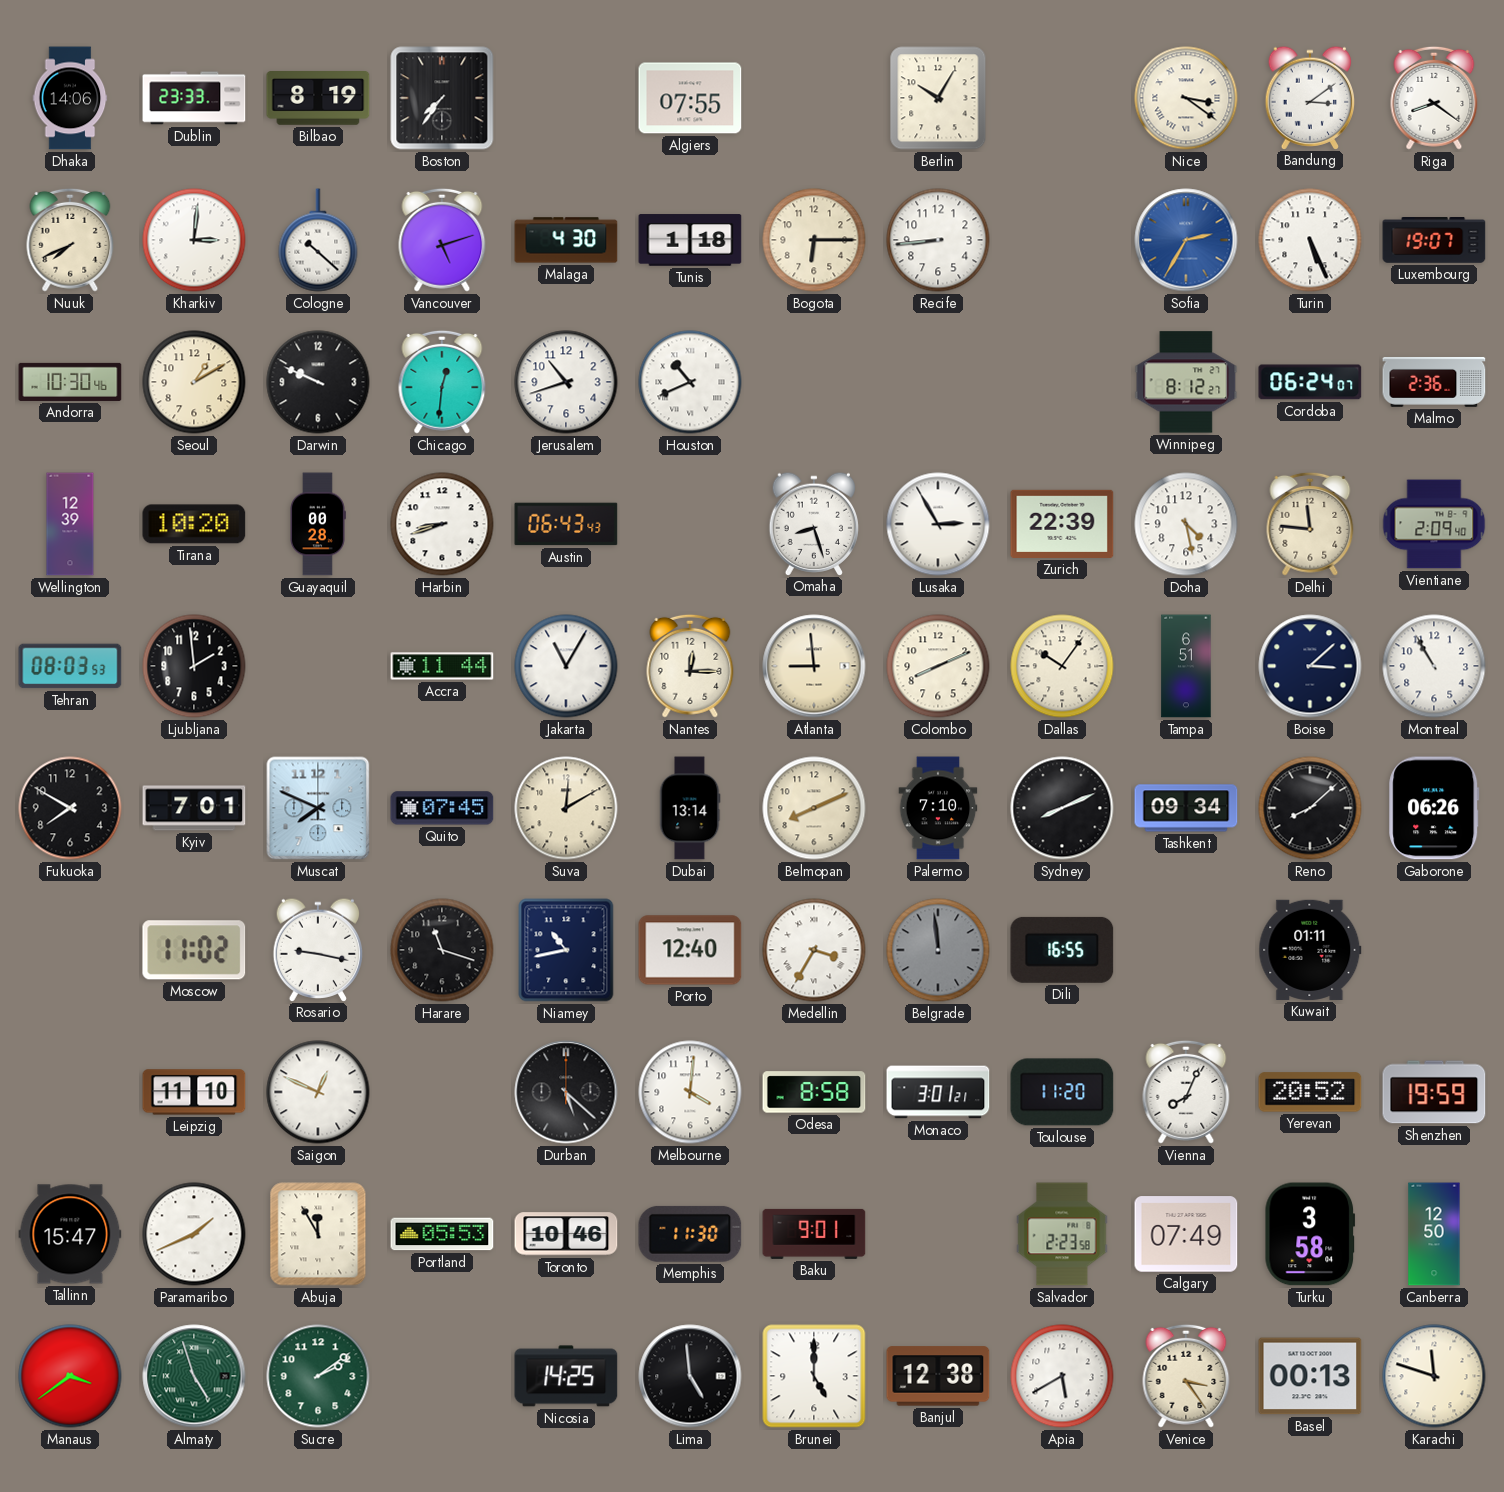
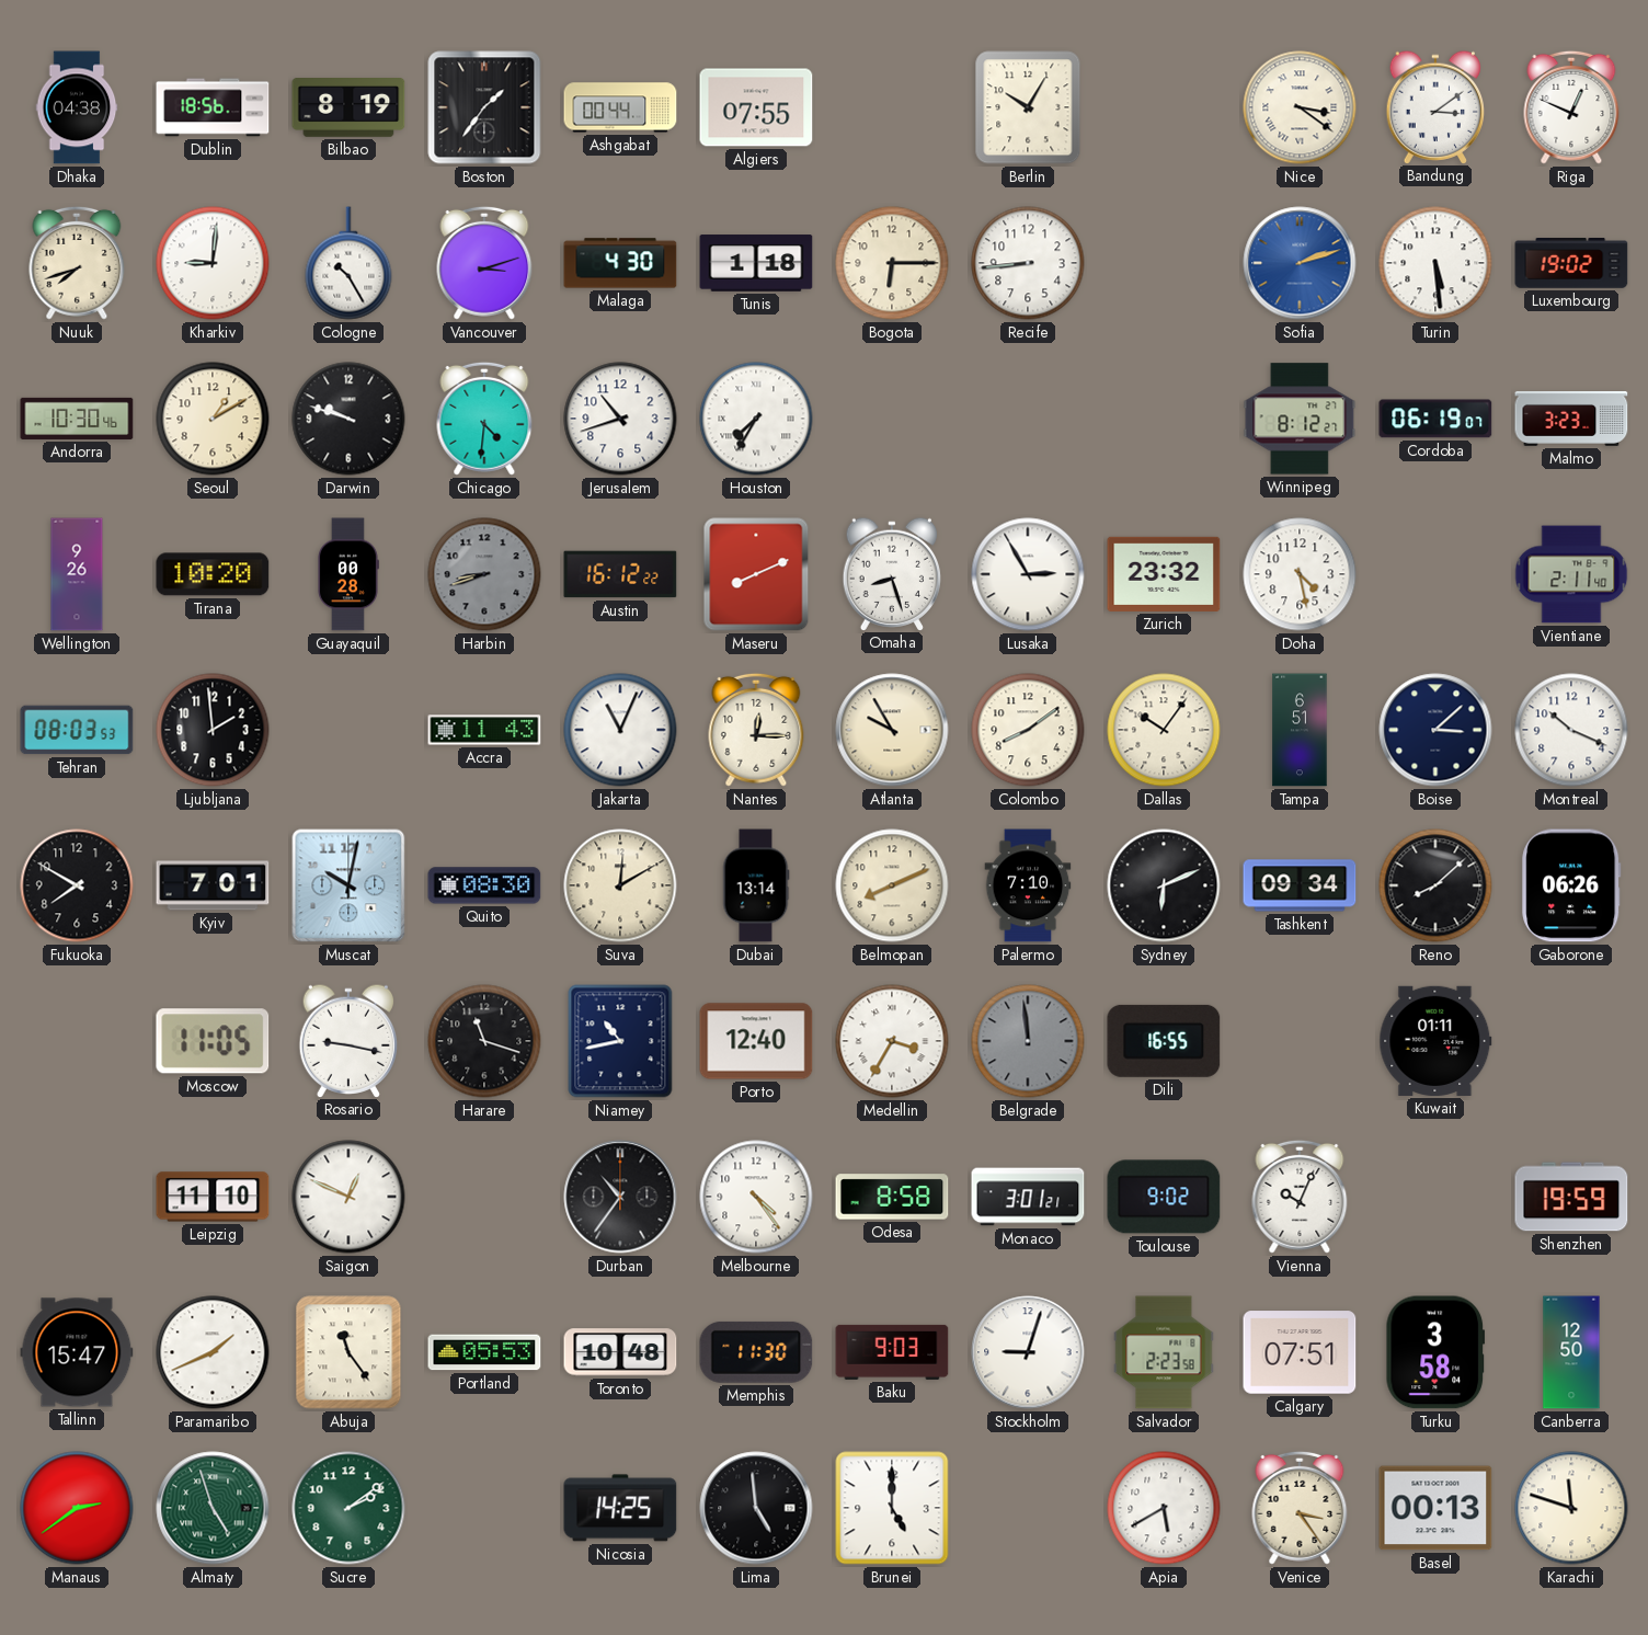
Dhaka: 14:06 -> 04:38
Dublin: 23:33 -> 18:56
Boston: 7:36 -> 1:36
Ashgabat: none -> 00:44
Riga: 8:21 -> 12:49
Nuuk: 7:41 -> 7:42
Kharkiv: 3:01 -> 9:01
Cologne: 10:22 -> 10:25
Vancouver: 5:12 -> 3:12
Sofia: 2:35 -> 2:12
Turin: 5:26 -> 5:29
Luxembourg: 19:07 -> 19:02
Darwin: 9:49 -> 9:48
Chicago: 12:31 -> 4:31
Houston: 10:41 -> 7:35
Cordoba: 06:24 -> 06:19
Malmo: 2:36 -> 3:23
Wellington: 12:39 -> 9:26
Harbin dial: white -> grey
Austin: 06:43 -> 16:12
Maseru: none -> 8:11
Zurich: 22:39 -> 23:32
Delhi: 11:46 -> none
Vientiane: 2:09 -> 2:11
Accra: 11:44 -> 11:43
Jakarta: 11:05 -> 11:04
Atlanta: 8:59 -> 9:55
Colombo: 8:11 -> 8:09
Montreal: 10:55 -> 10:19
Muscat: 7:49 -> 10:02
Quito: 07:45 -> 08:30
Sydney: 8:11 -> 6:11
Moscow: 11:02 -> 11:05
Durban: 5:22 -> 10:36
Melbourne: 4:01 -> 4:24
Toulouse: 11:20 -> 9:02
Vienna: 8:04 -> 10:04
Yerevan: 20:52 -> none
Abuja: 11:55 -> 11:24
Toronto: 10:46 -> 10:48
Baku: 9:01 -> 9:03
Stockholm: none -> 9:03
Calgary: 07:49 -> 07:51
Manaus: 3:39 -> 2:39
Banjul: 12:38 -> none
